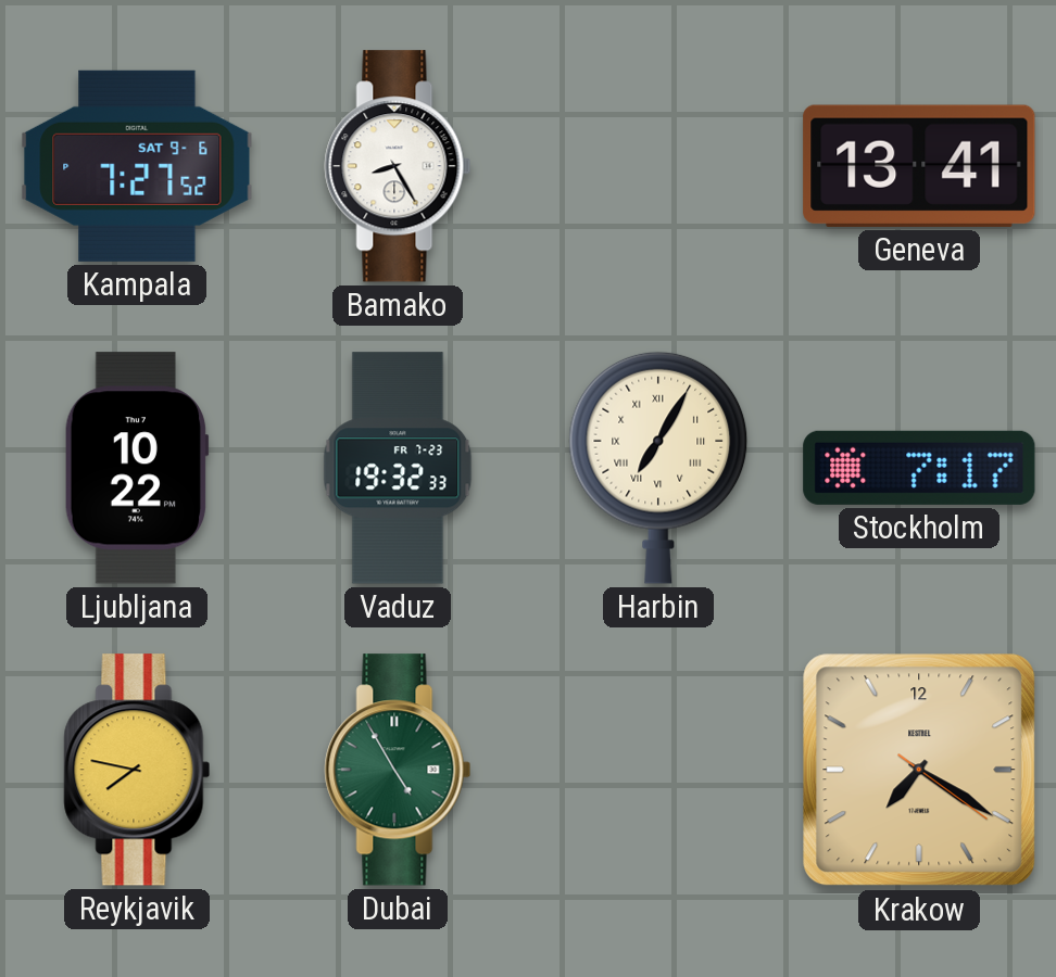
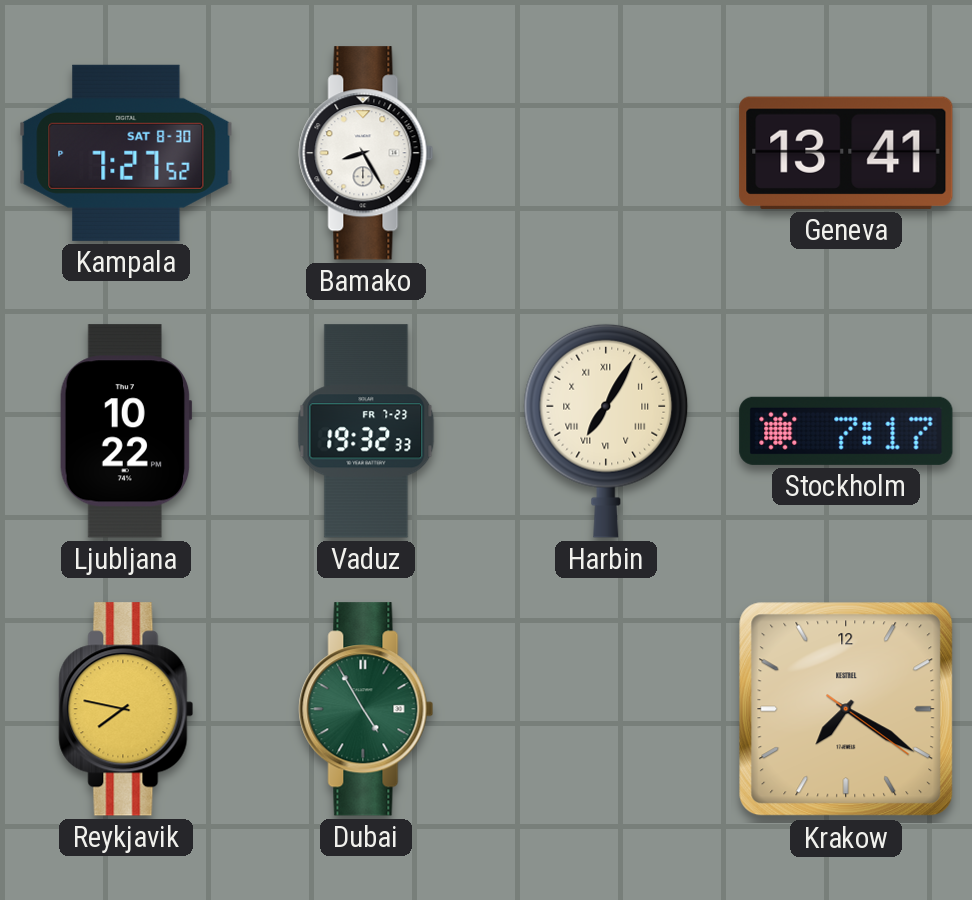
Kampala date: SAT 9-6 -> SAT 8-30
